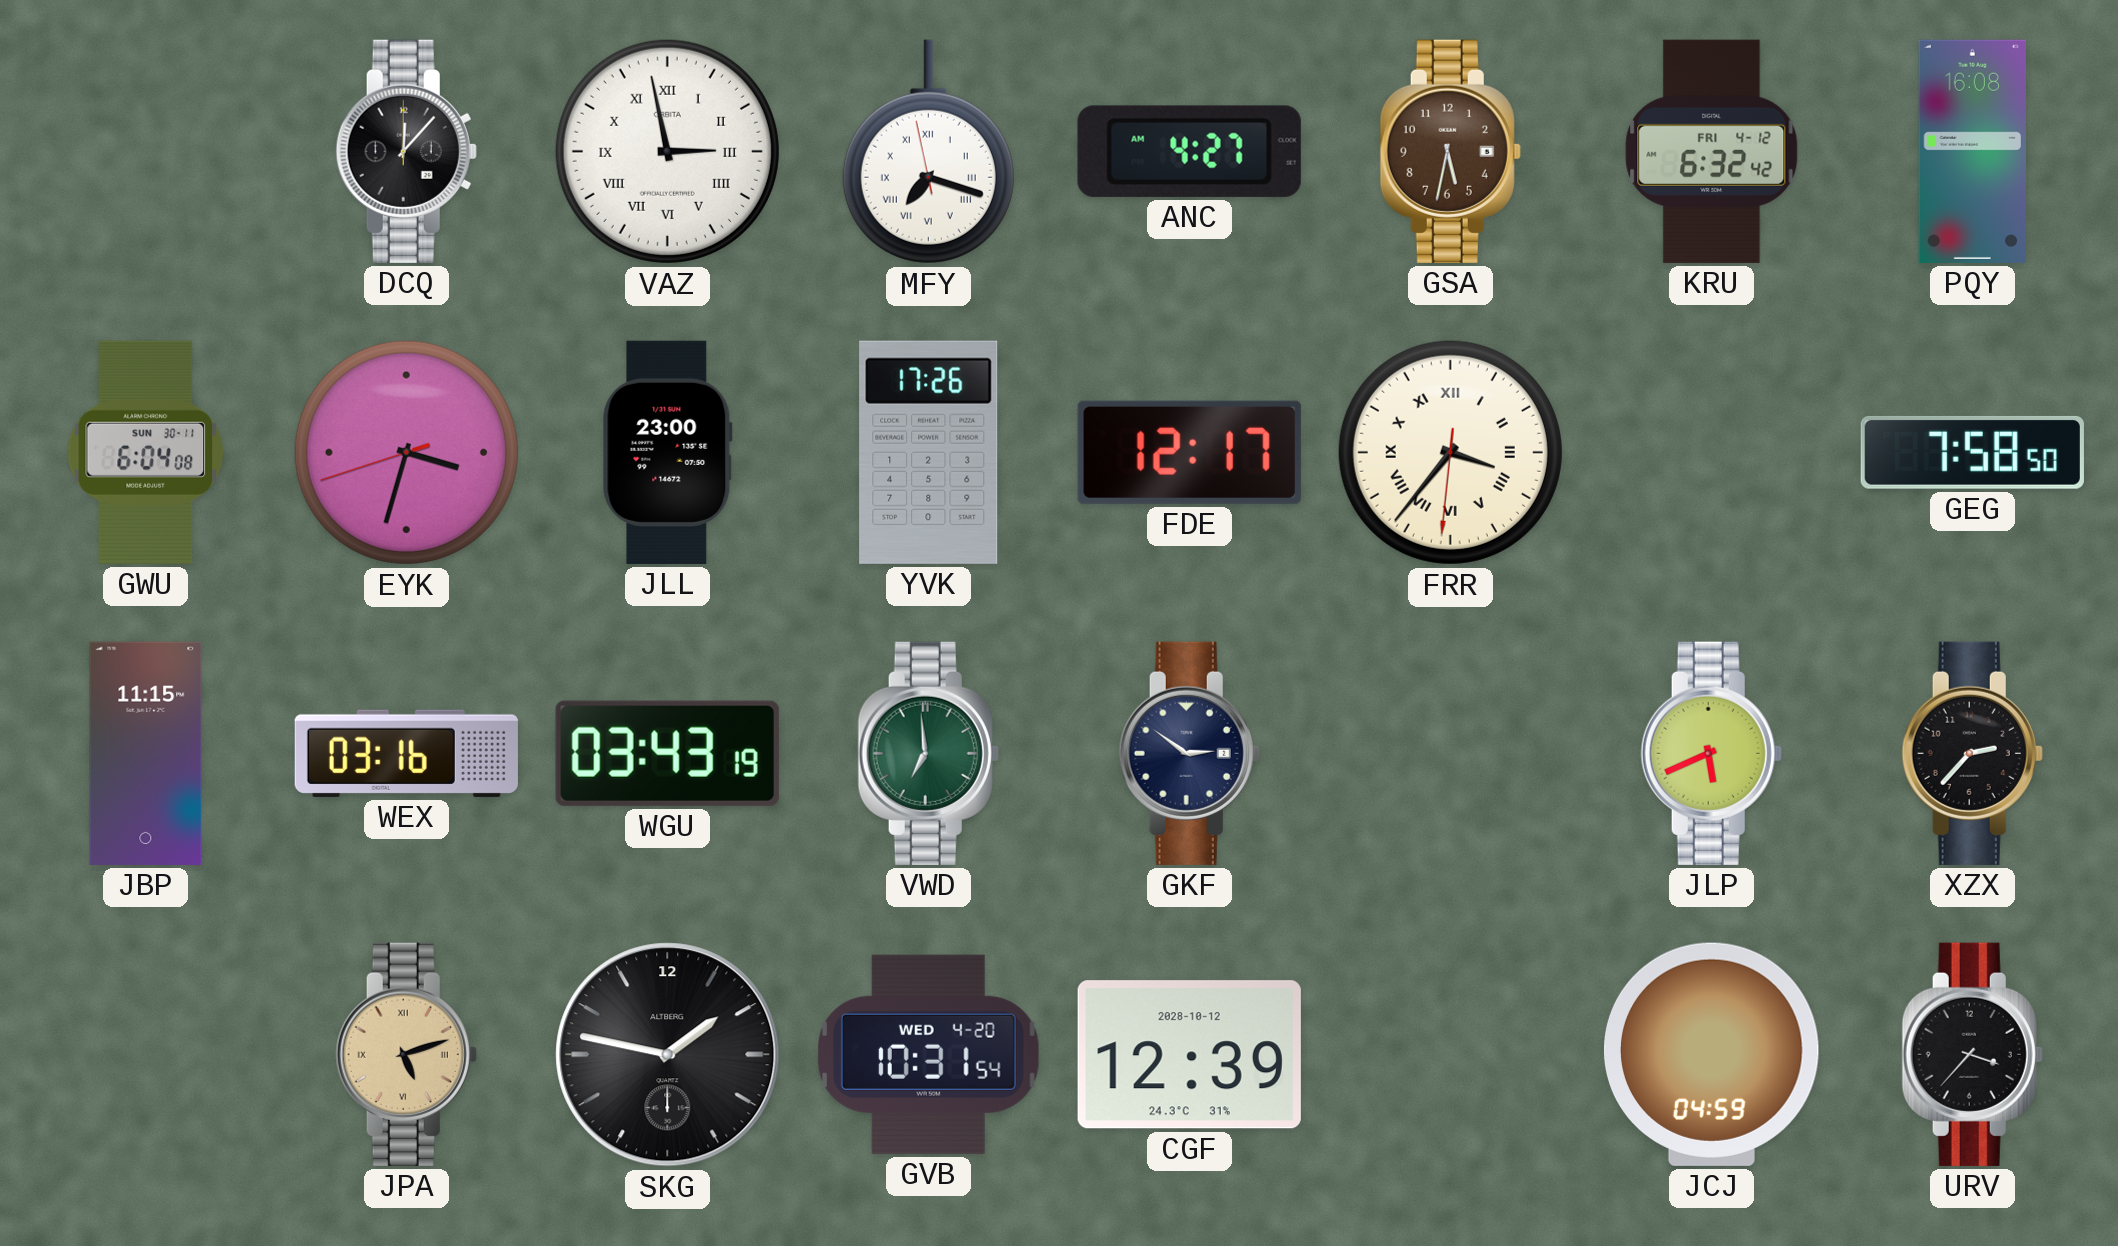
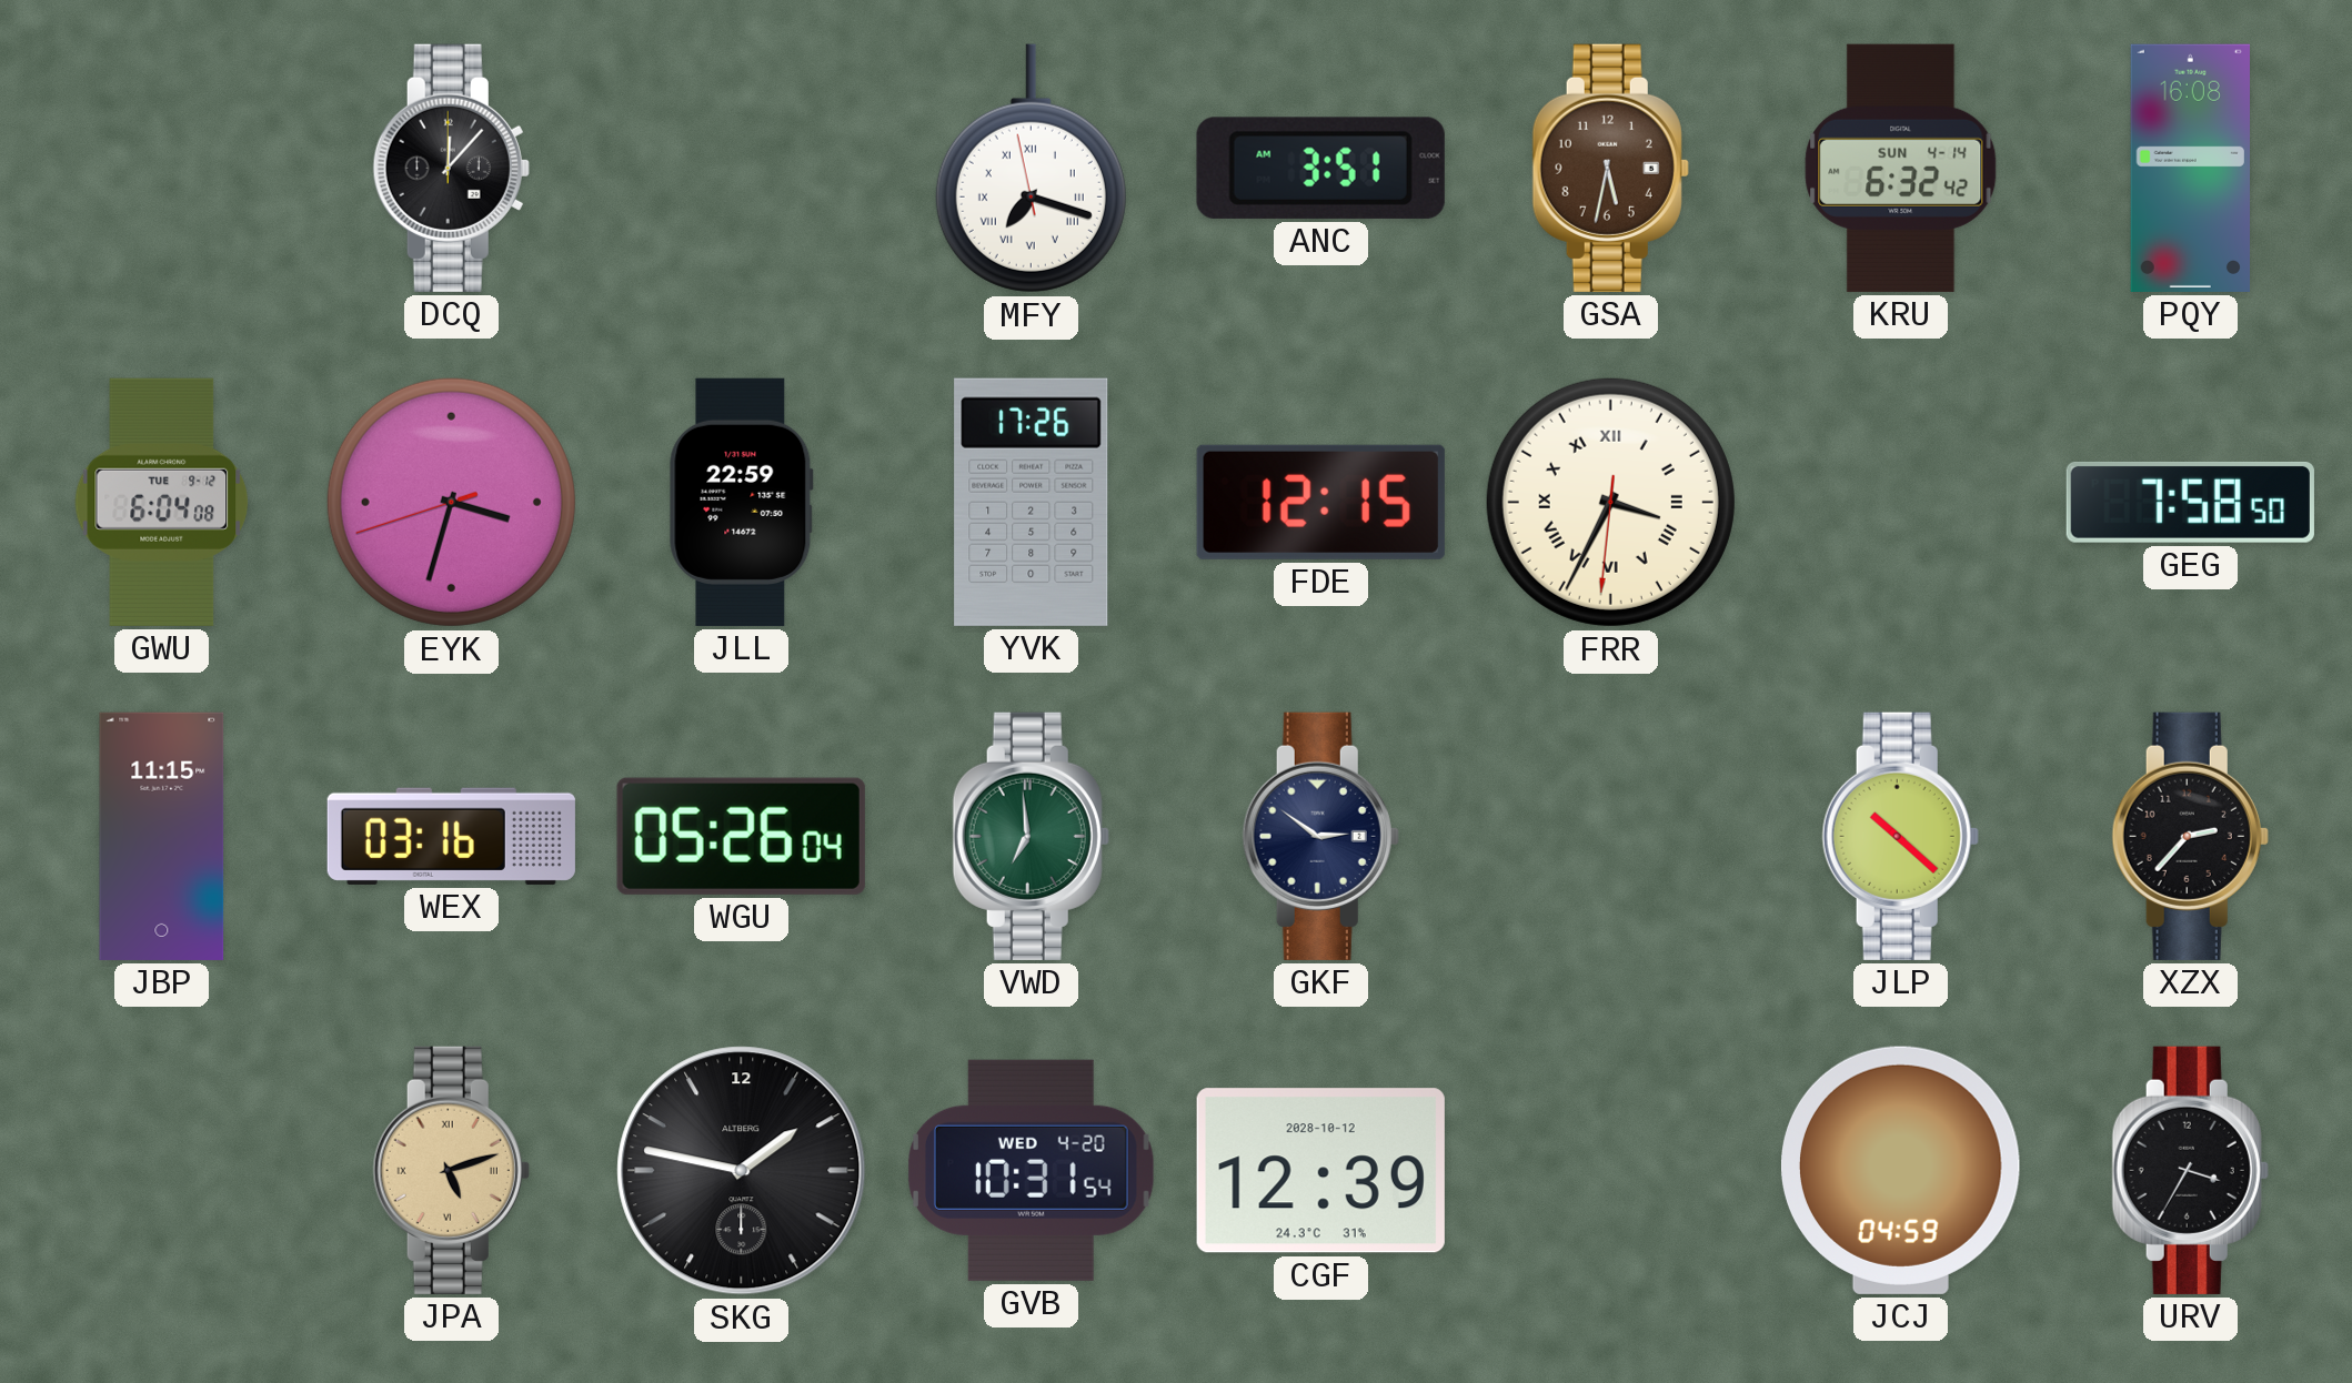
VAZ: 2:58 -> none
ANC: 4:27 -> 3:51
KRU date: FRI 4-12 -> SUN 4-14
GWU date: SUN 30-11 -> TUE 9-12
JLL: 23:00 -> 22:59
FDE: 12:17 -> 12:15
FRR: 3:36 -> 3:34
WGU: 03:43 -> 05:26
JLP: 5:41 -> 10:22
URV: 3:37 -> 3:35
